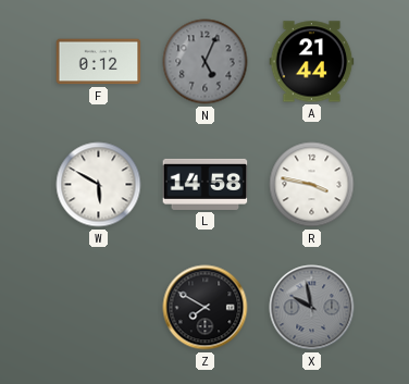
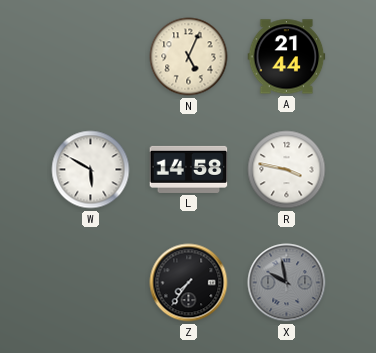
F: 0:12 -> none
N dial: grey -> cream
Z: 7:50 -> 7:36
